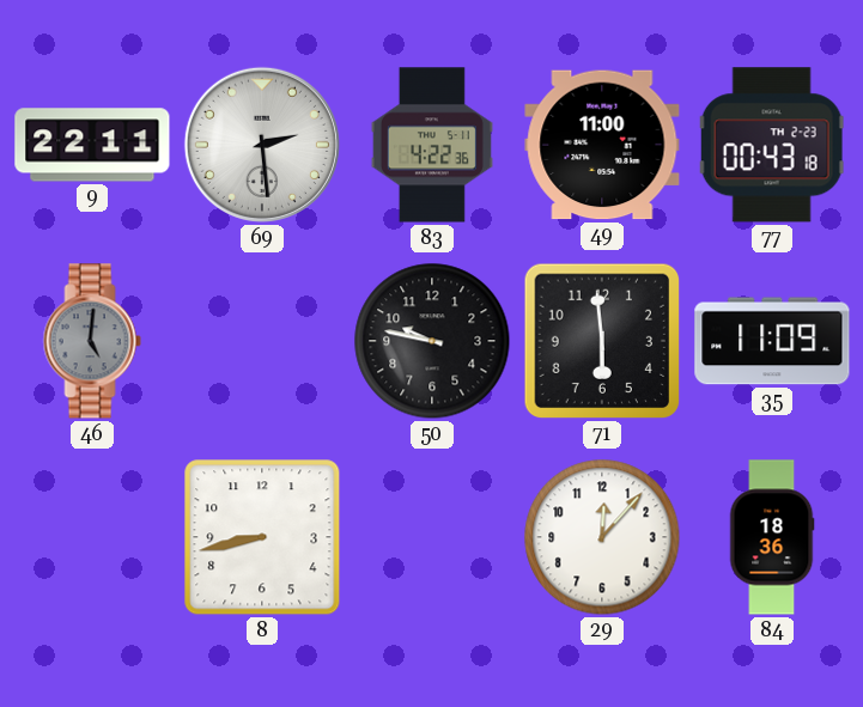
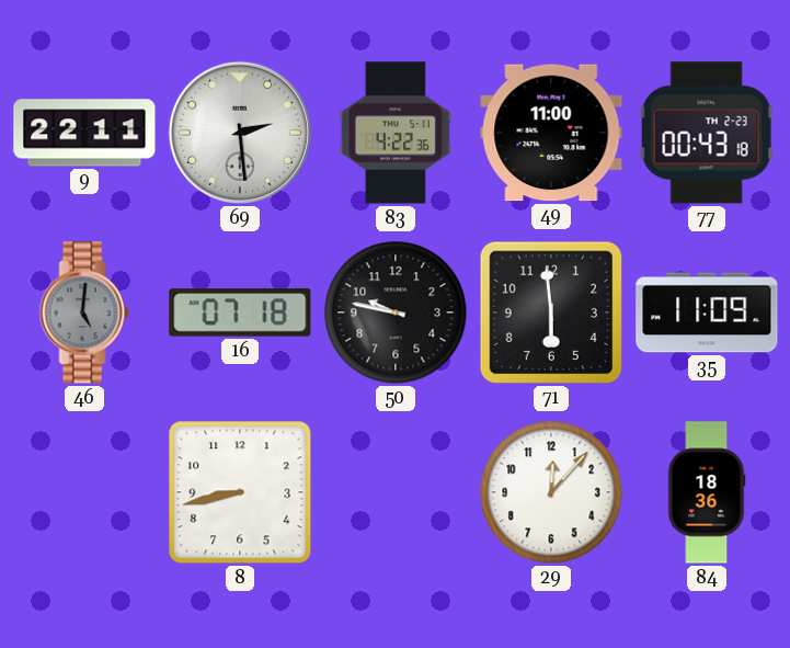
16: none -> 07:18
